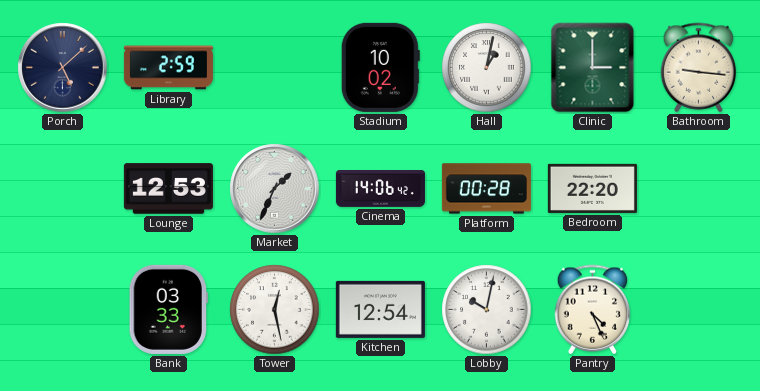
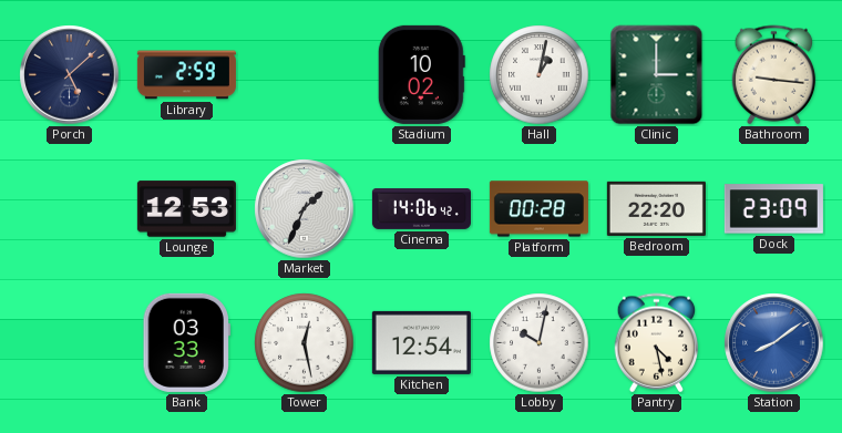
Dock: none -> 23:09
Pantry: 4:26 -> 4:28
Station: none -> 8:09
